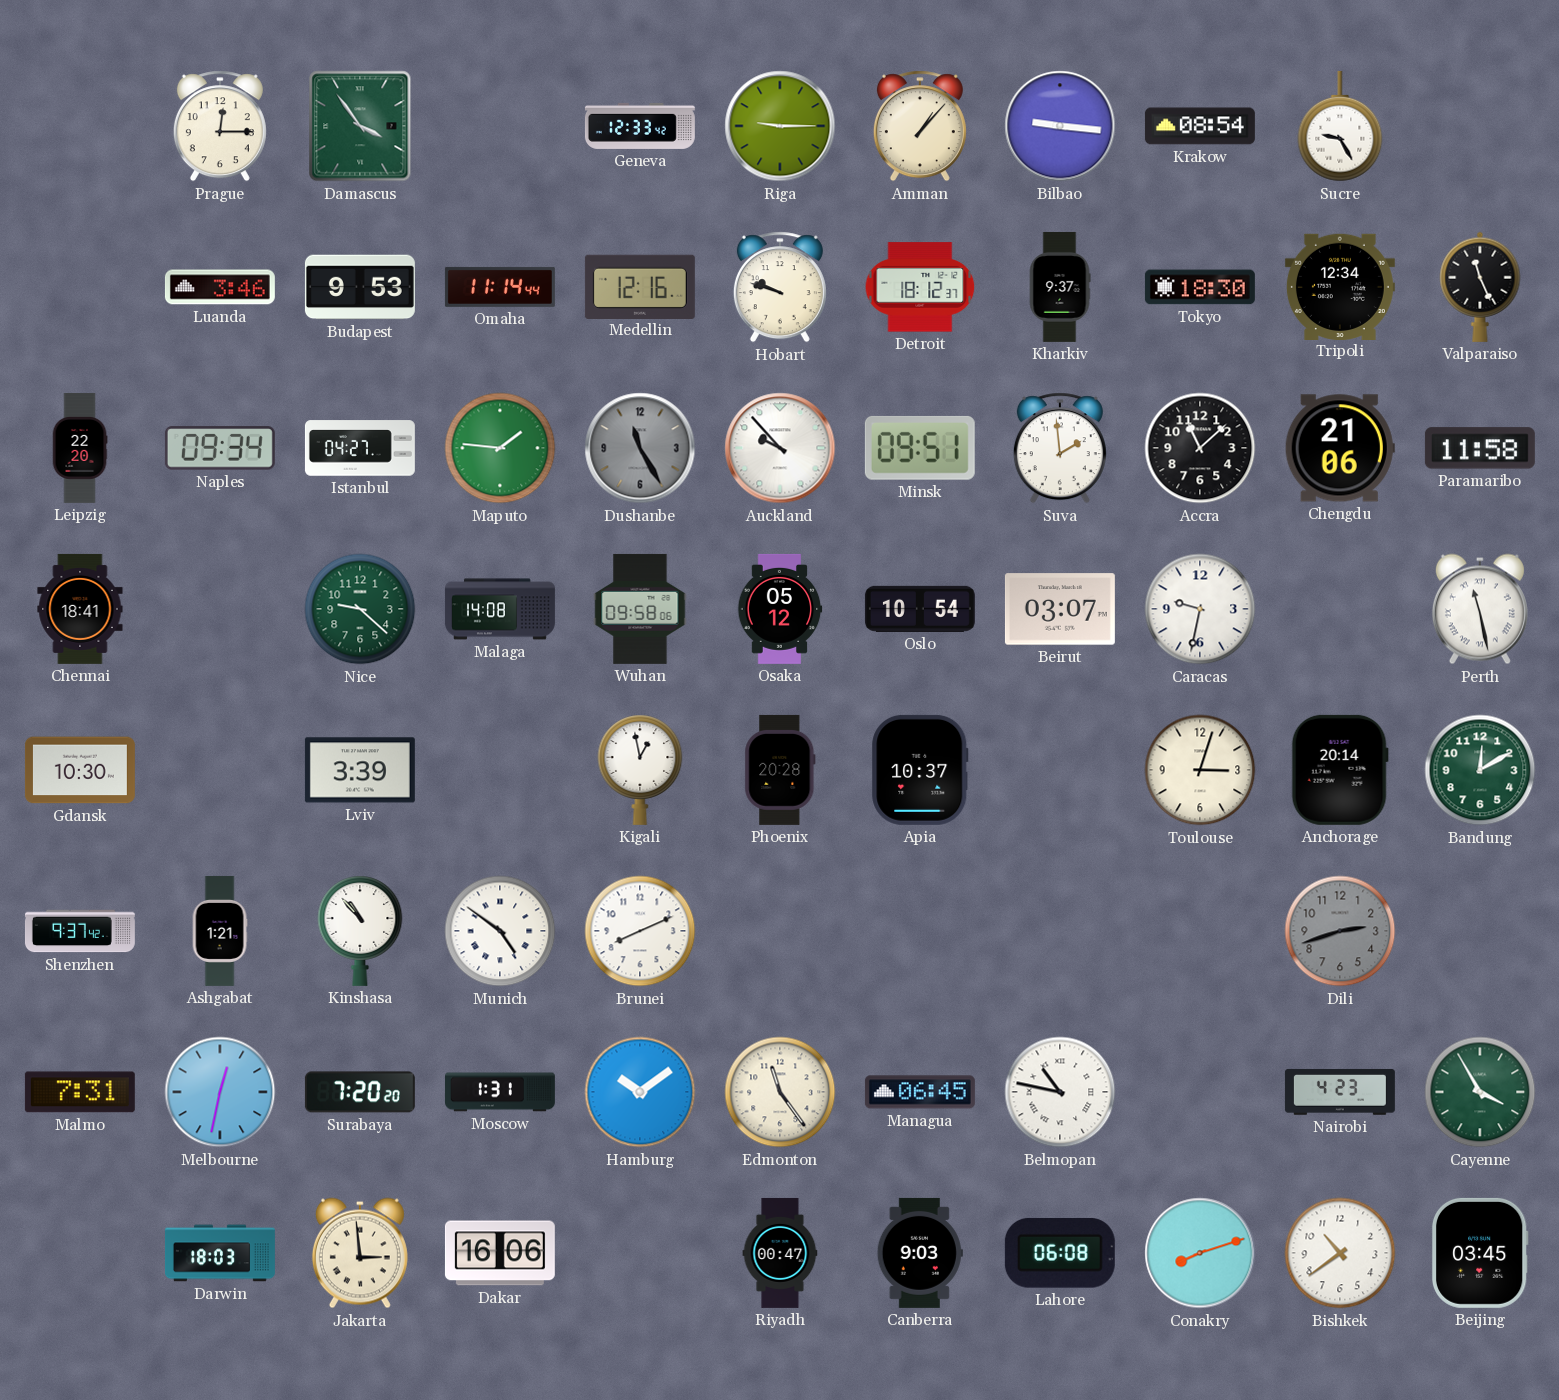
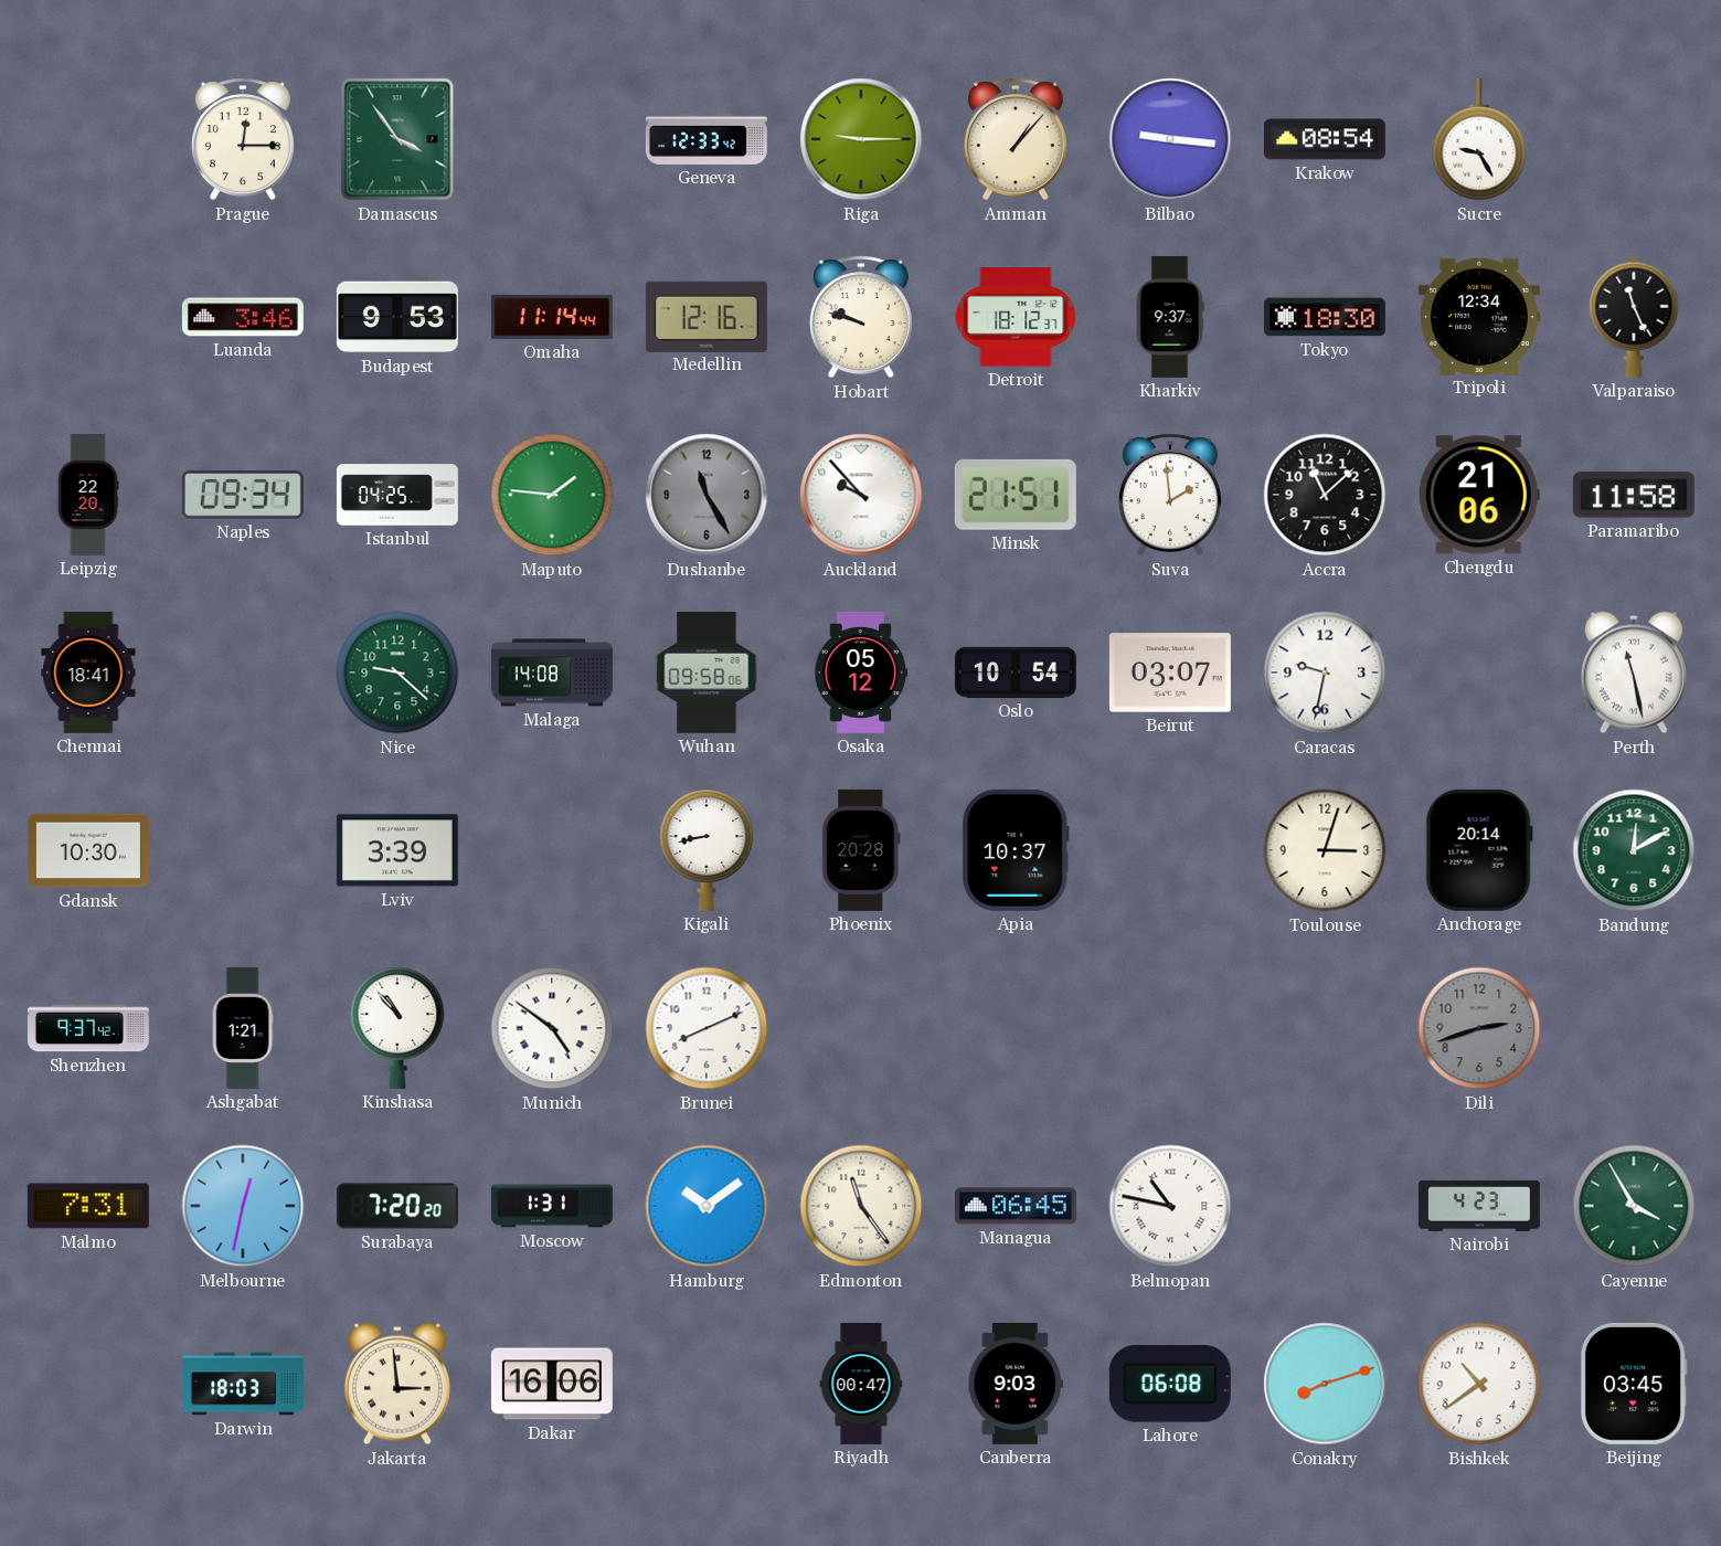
Istanbul: 04:27 -> 04:25
Minsk: 09:51 -> 21:51
Kigali: 12:58 -> 8:43
